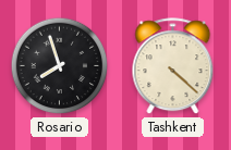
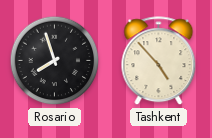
Tashkent: 4:22 -> 4:53
